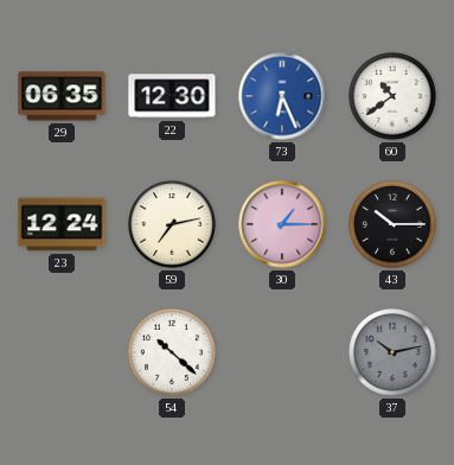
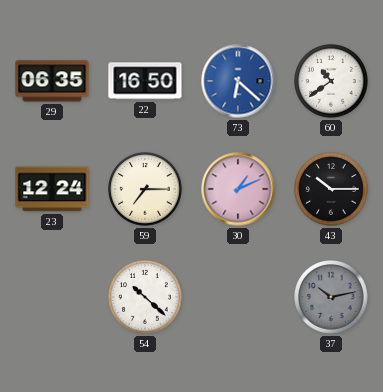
22: 12:30 -> 16:50
73: 6:26 -> 6:22
59: 7:13 -> 7:15
30: 1:15 -> 1:11
